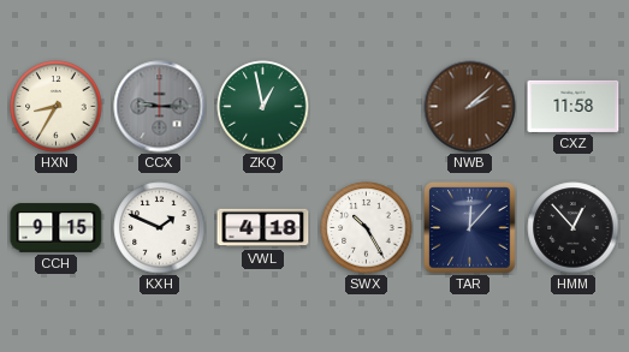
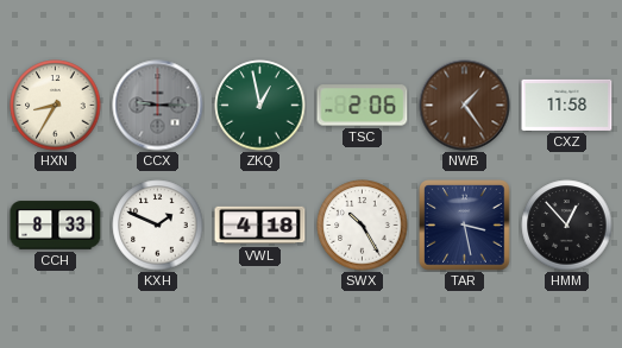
TSC: none -> 2:06
NWB: 2:08 -> 1:24
CCH: 9:15 -> 8:33
TAR: 12:07 -> 3:28
